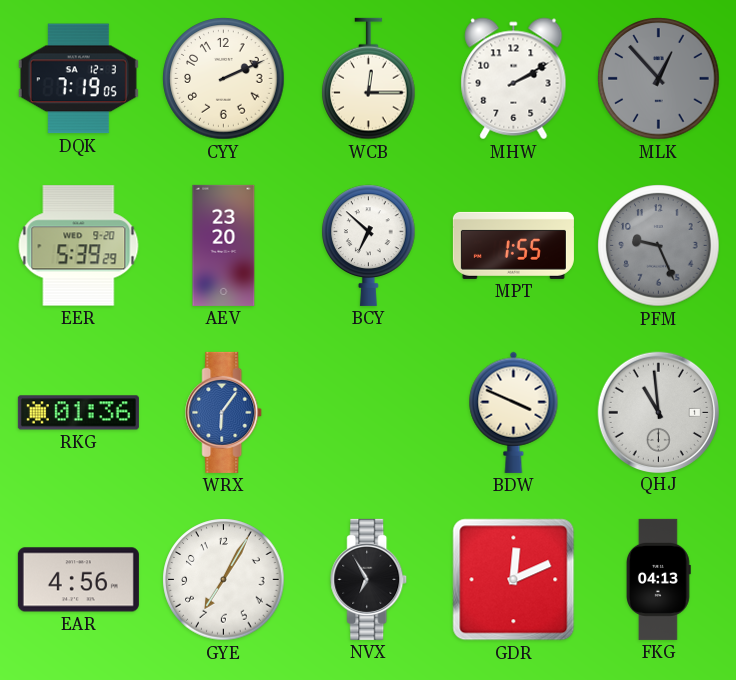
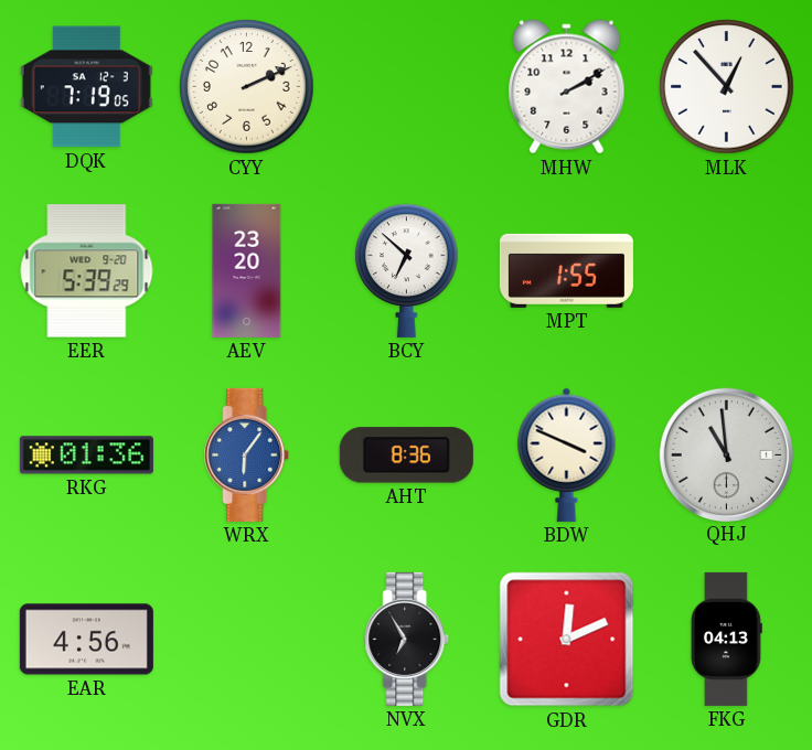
WCB: 12:15 -> none
MLK dial: grey -> white
PFM: 9:26 -> none
AHT: none -> 8:36
GYE: 7:05 -> none
